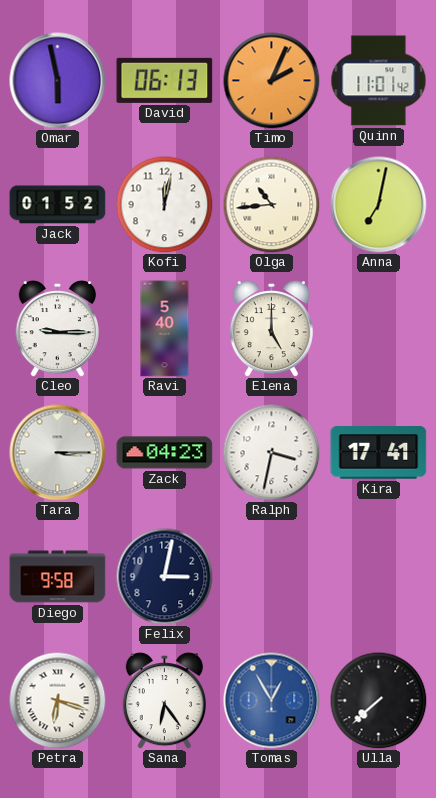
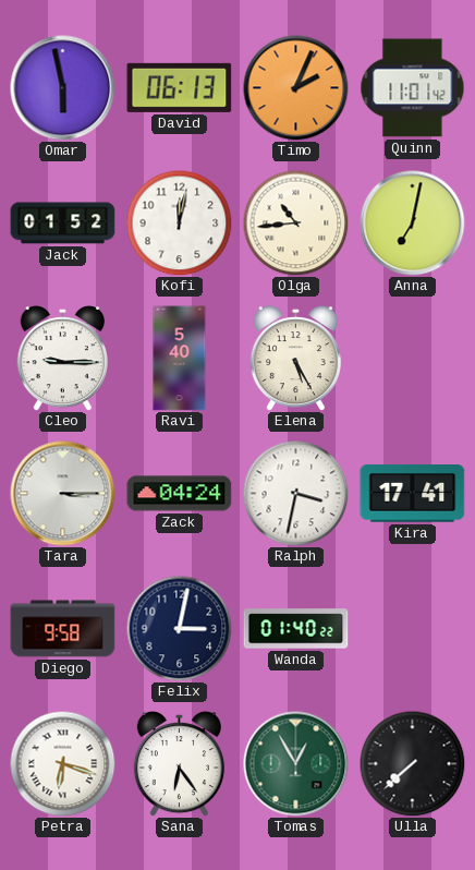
Elena: 5:00 -> 5:25
Zack: 04:23 -> 04:24
Wanda: none -> 01:40
Tomas dial: blue -> green
